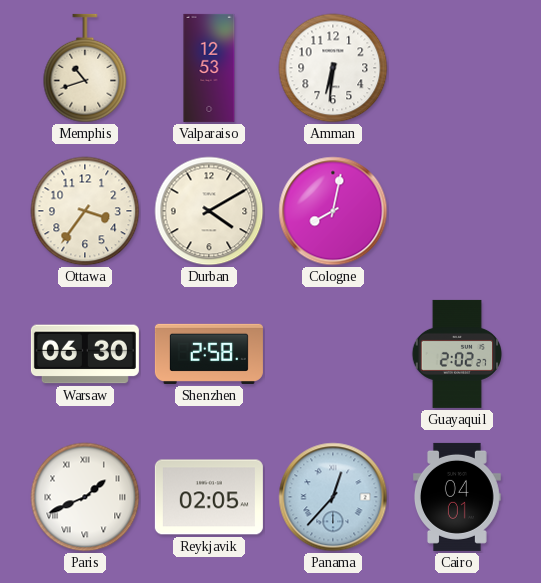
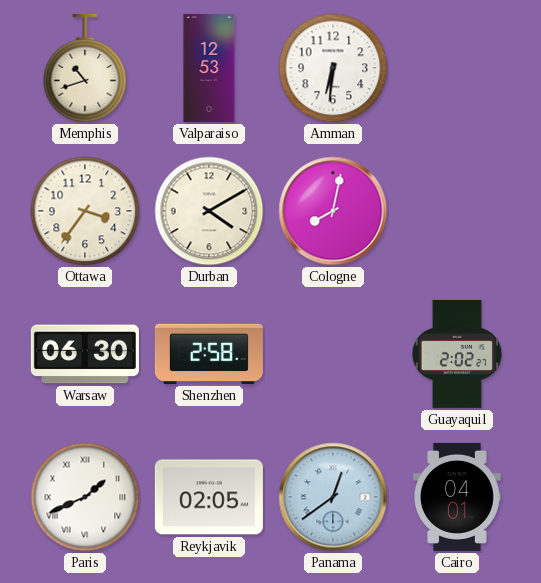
Panama: 12:37 -> 12:39
